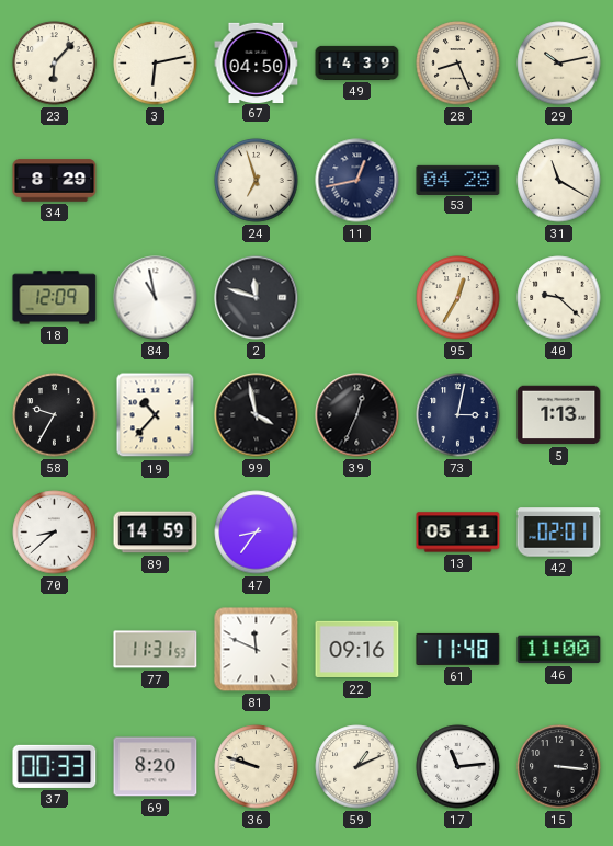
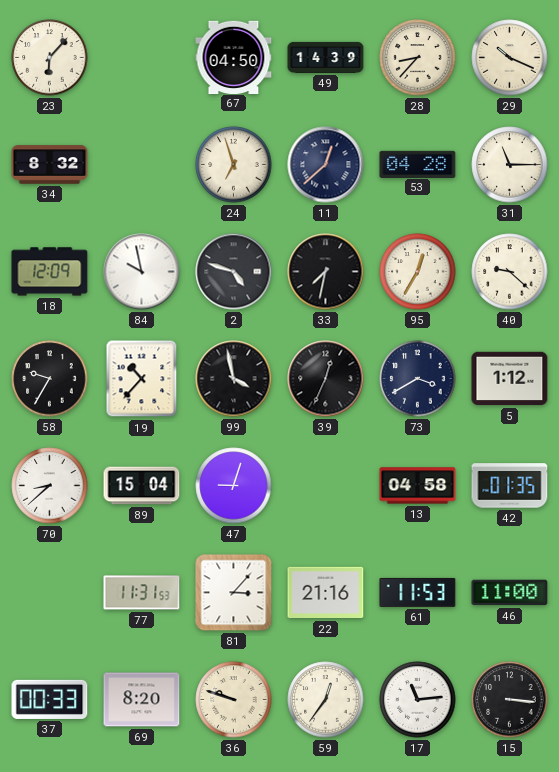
3: 6:13 -> none
28: 8:26 -> 8:37
29: 10:13 -> 10:19
34: 8:29 -> 8:32
11: 12:43 -> 12:38
31: 11:20 -> 11:15
84: 10:58 -> 9:58
2: 11:48 -> 4:48
33: none -> 7:32
73: 3:02 -> 3:40
5: 1:13 -> 1:12
89: 14:59 -> 15:04
47: 8:36 -> 9:03
13: 05:11 -> 04:58
42: 02:01 -> 01:35
81: 11:49 -> 3:07
22: 09:16 -> 21:16
61: 11:48 -> 11:53
59: 1:11 -> 12:36
